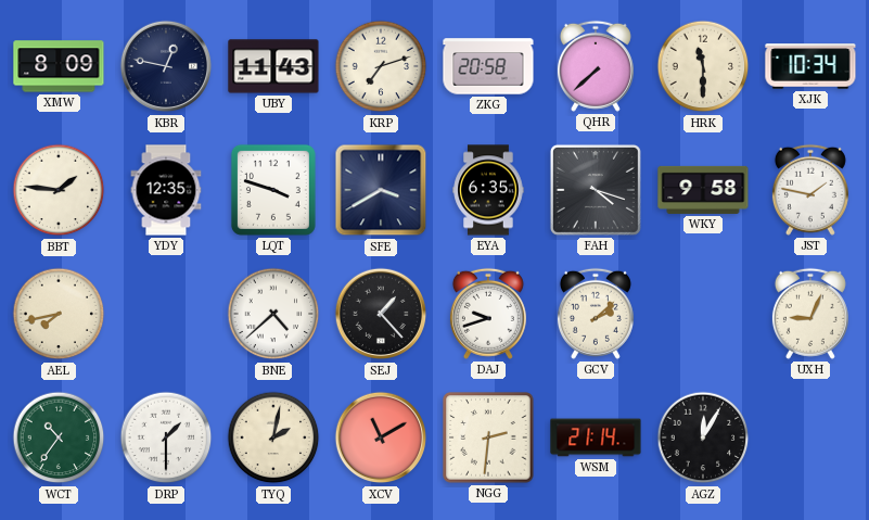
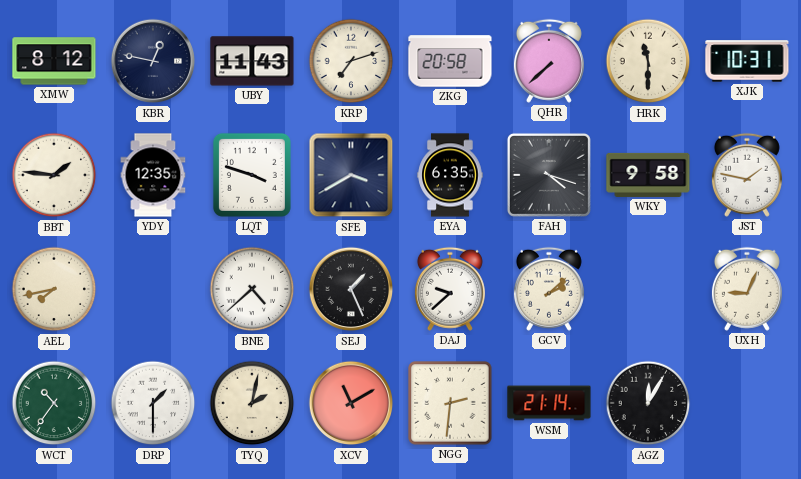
XMW: 8:09 -> 8:12
XJK: 10:34 -> 10:31
SEJ: 1:23 -> 1:26
DAJ: 9:42 -> 9:38
